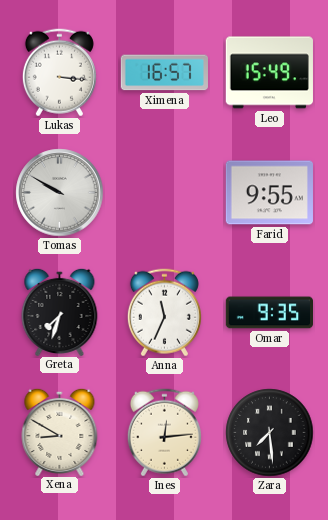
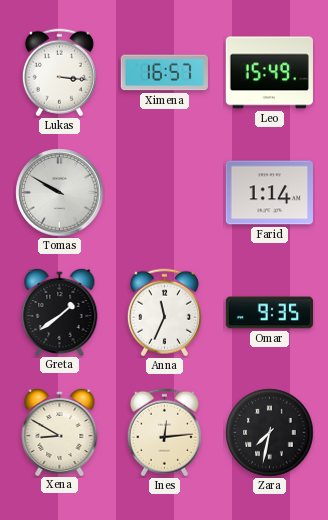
Farid: 9:55 -> 1:14
Greta: 7:33 -> 1:39
Zara: 7:29 -> 7:32
